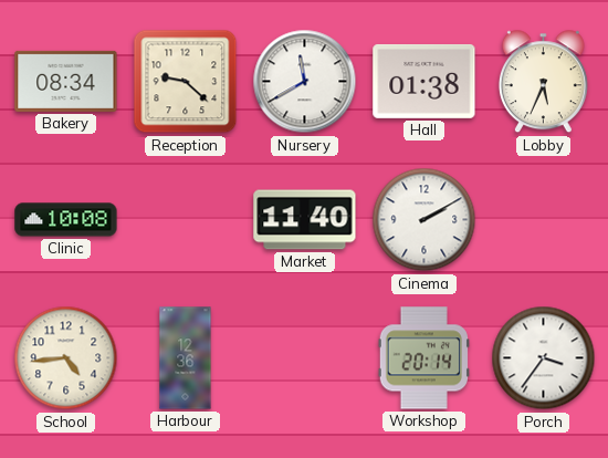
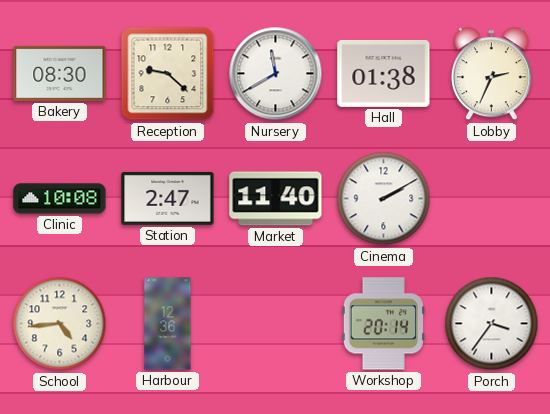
Bakery: 08:34 -> 08:30
Lobby: 5:34 -> 2:34
Station: none -> 2:47
